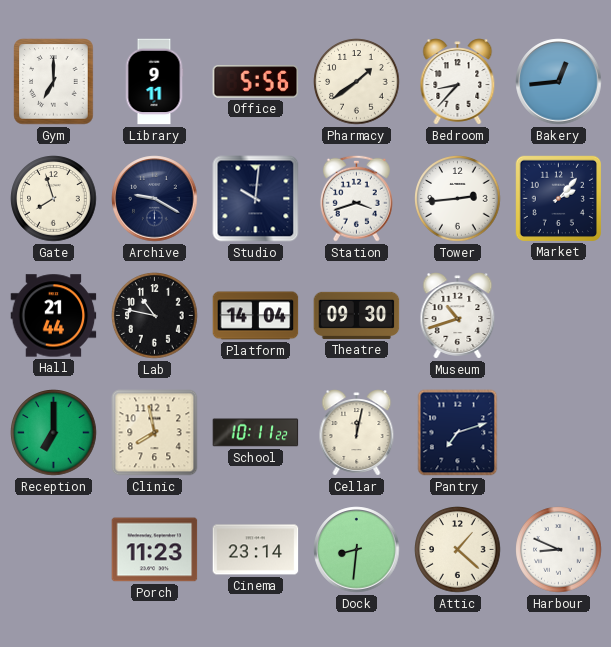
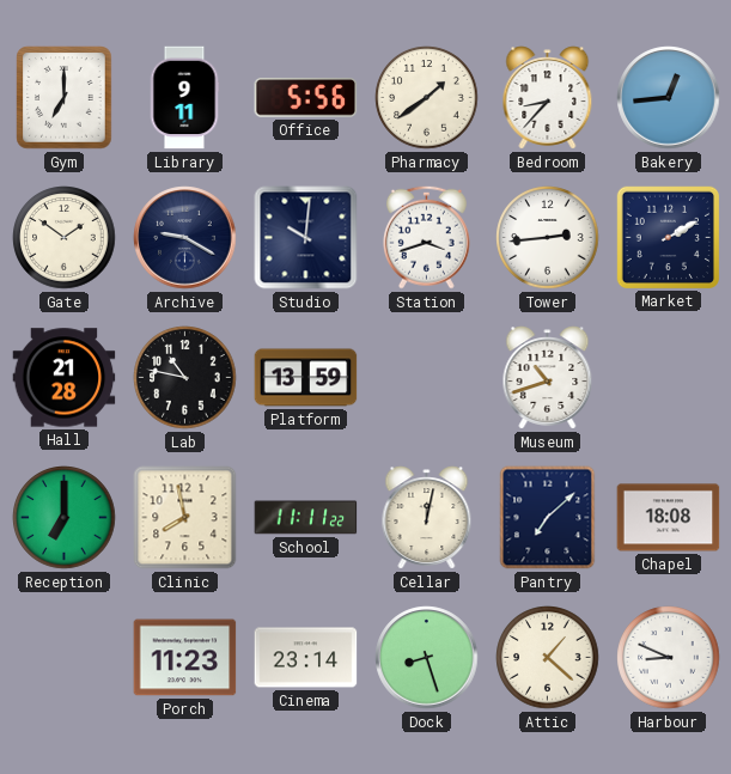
Gate: 7:57 -> 1:51
Market: 2:07 -> 2:10
Hall: 21:44 -> 21:28
Platform: 14:04 -> 13:59
Theatre: 09:30 -> none
School: 10:11 -> 11:11
Pantry: 7:12 -> 7:08
Chapel: none -> 18:08
Dock: 8:31 -> 8:27
